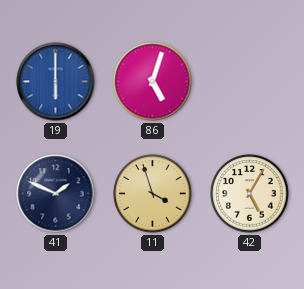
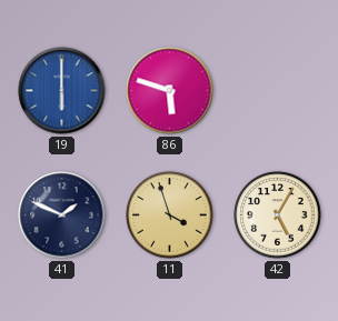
86: 5:03 -> 5:48
